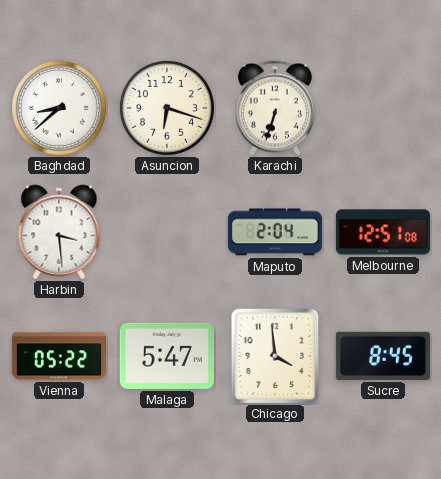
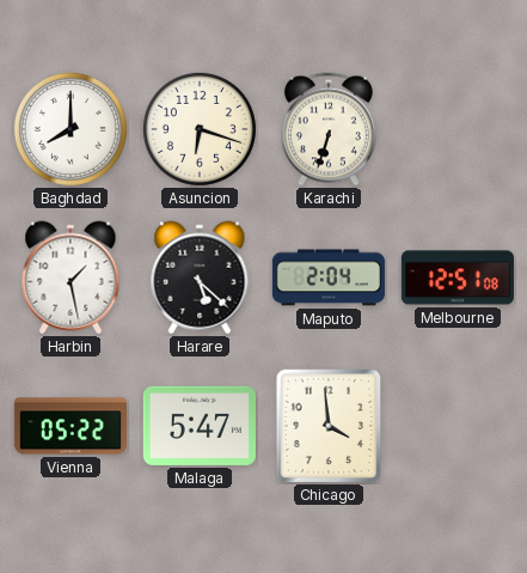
Baghdad: 8:38 -> 8:00
Harbin: 3:29 -> 1:28
Harare: none -> 5:22
Sucre: 8:45 -> none
